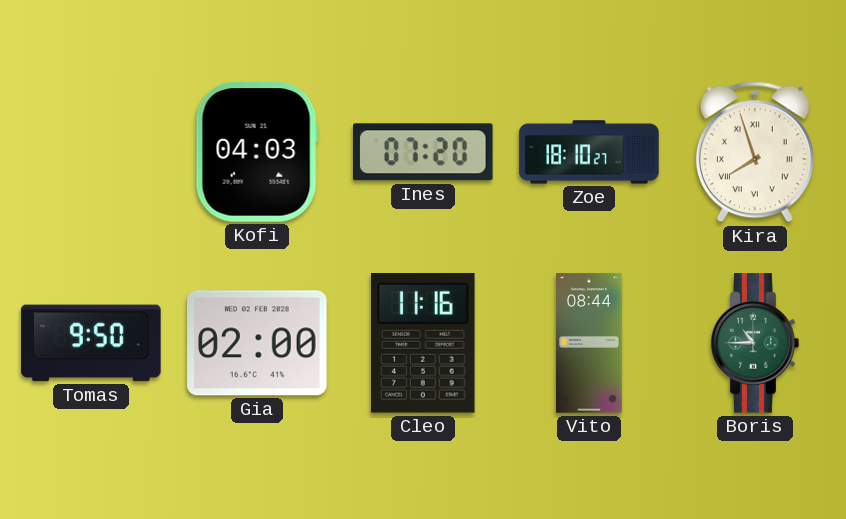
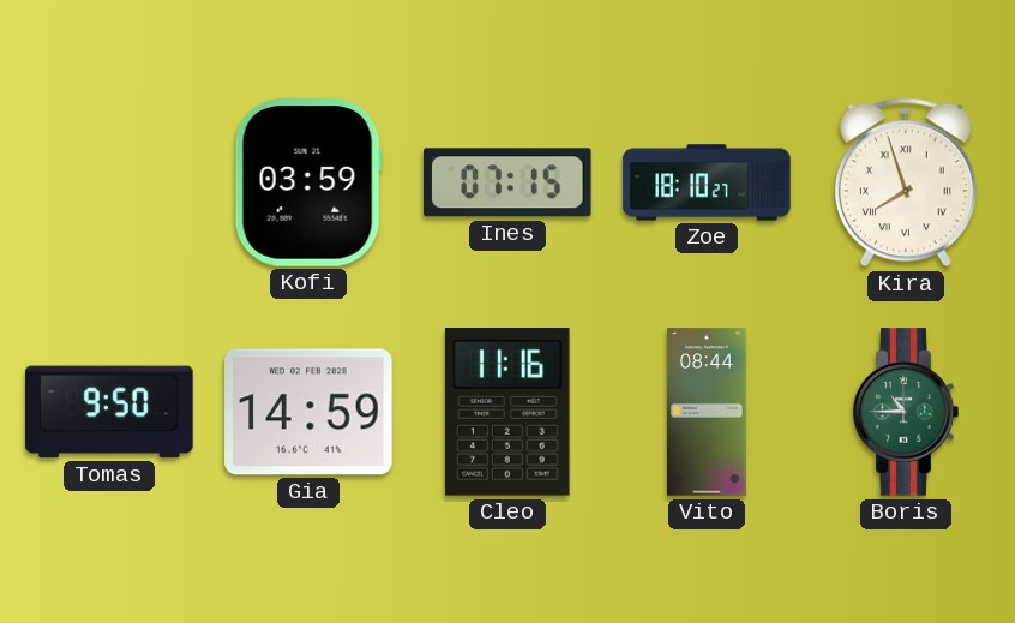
Kofi: 04:03 -> 03:59
Ines: 07:20 -> 07:15
Gia: 02:00 -> 14:59
